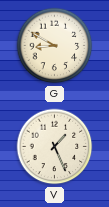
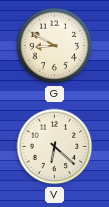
V: 1:26 -> 6:22
